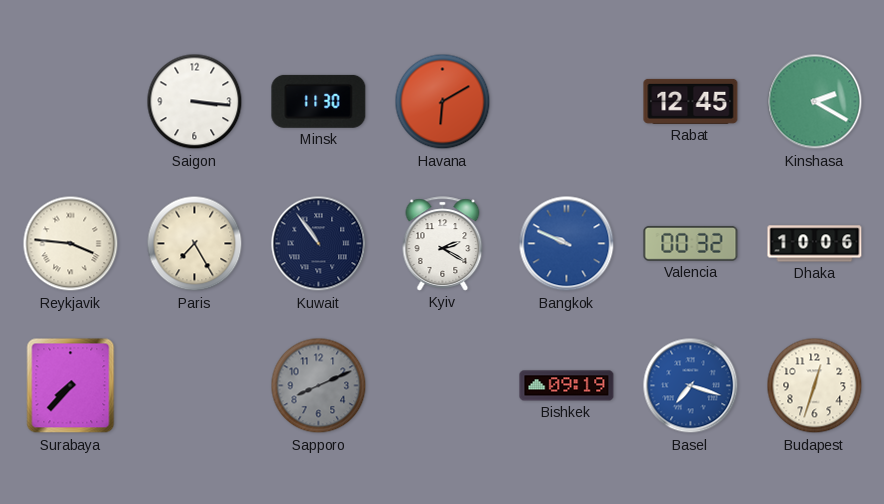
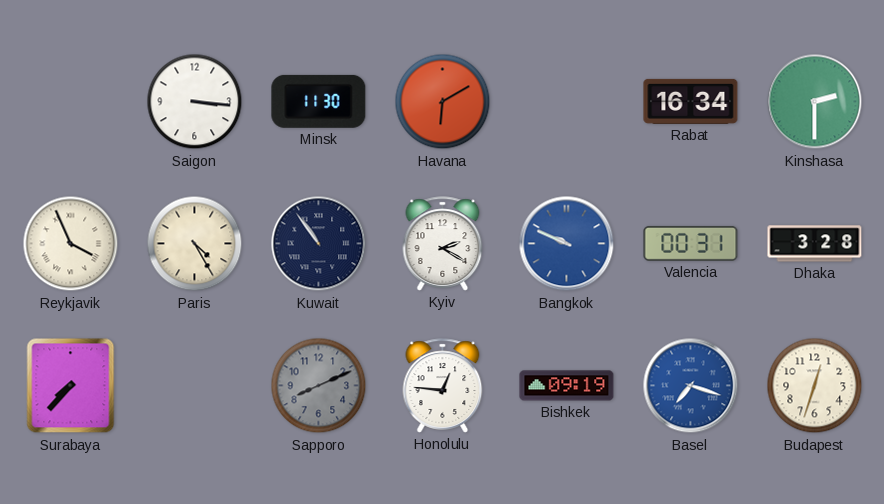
Rabat: 12:45 -> 16:34
Kinshasa: 2:20 -> 2:30
Reykjavik: 3:46 -> 3:56
Paris: 7:25 -> 4:25
Valencia: 00:32 -> 00:31
Dhaka: 10:06 -> 3:28
Honolulu: none -> 12:46
